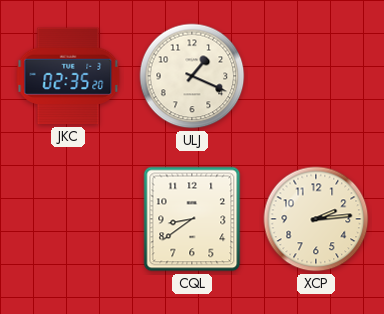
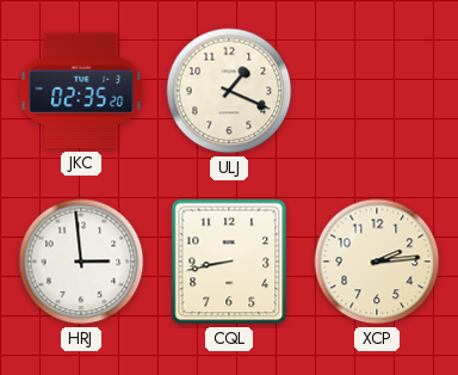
HRJ: none -> 2:59
CQL: 8:39 -> 8:43
